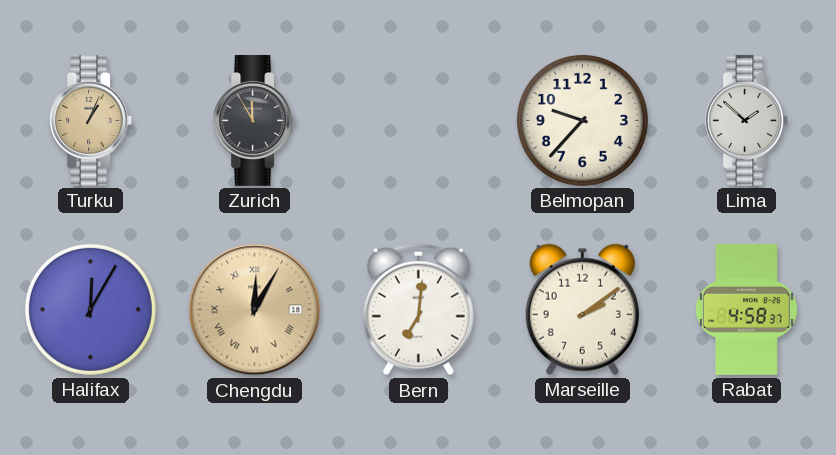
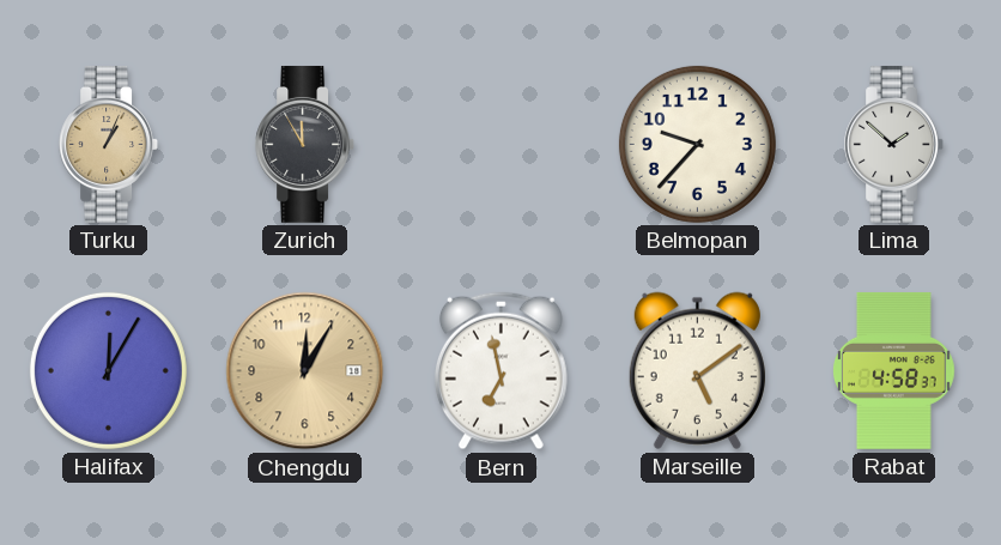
Chengdu numerals: Roman -> Arabic
Bern: 7:01 -> 6:58
Marseille: 2:09 -> 5:09
